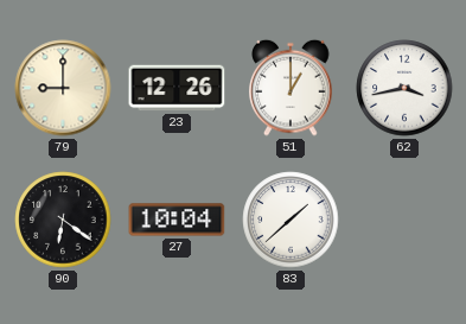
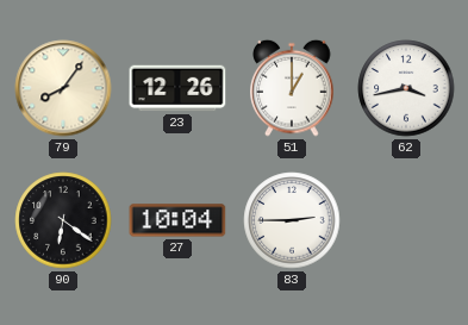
79: 9:00 -> 8:06
83: 1:38 -> 2:45
